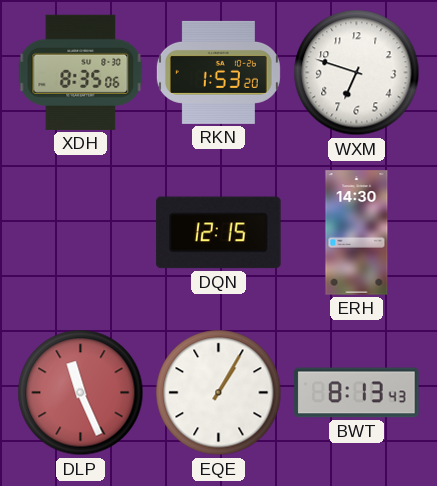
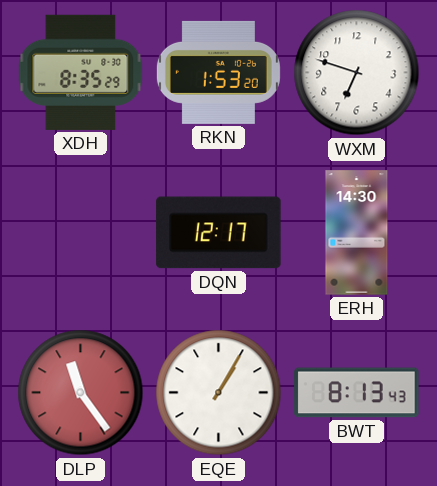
XDH: 8:35:06 -> 8:35:29
DQN: 12:15 -> 12:17
DLP: 11:26 -> 11:24
